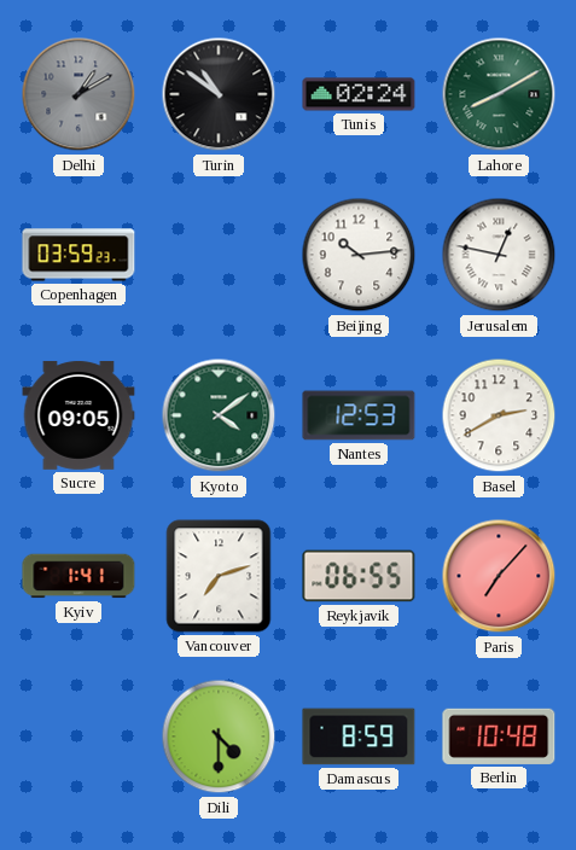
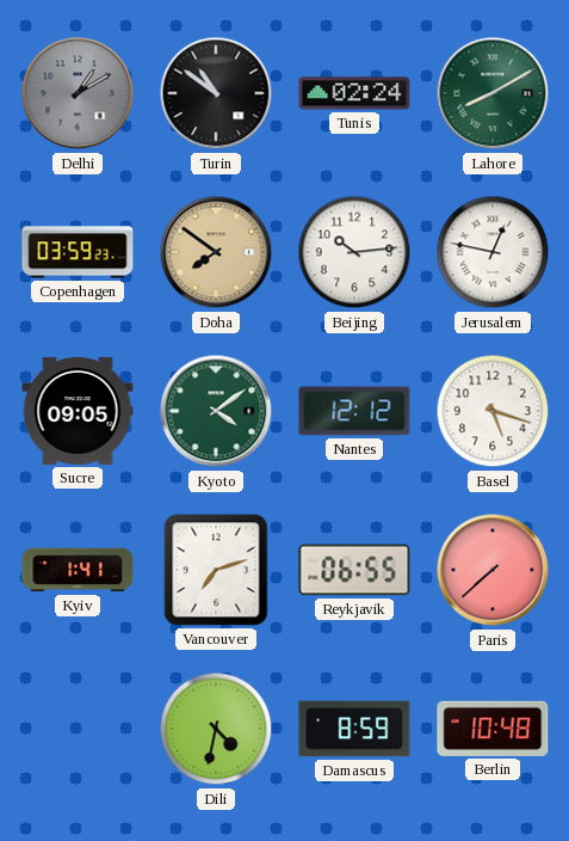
Doha: none -> 7:51
Nantes: 12:53 -> 12:12
Basel: 2:40 -> 5:18
Paris: 7:07 -> 7:38
Dili: 4:30 -> 4:32
